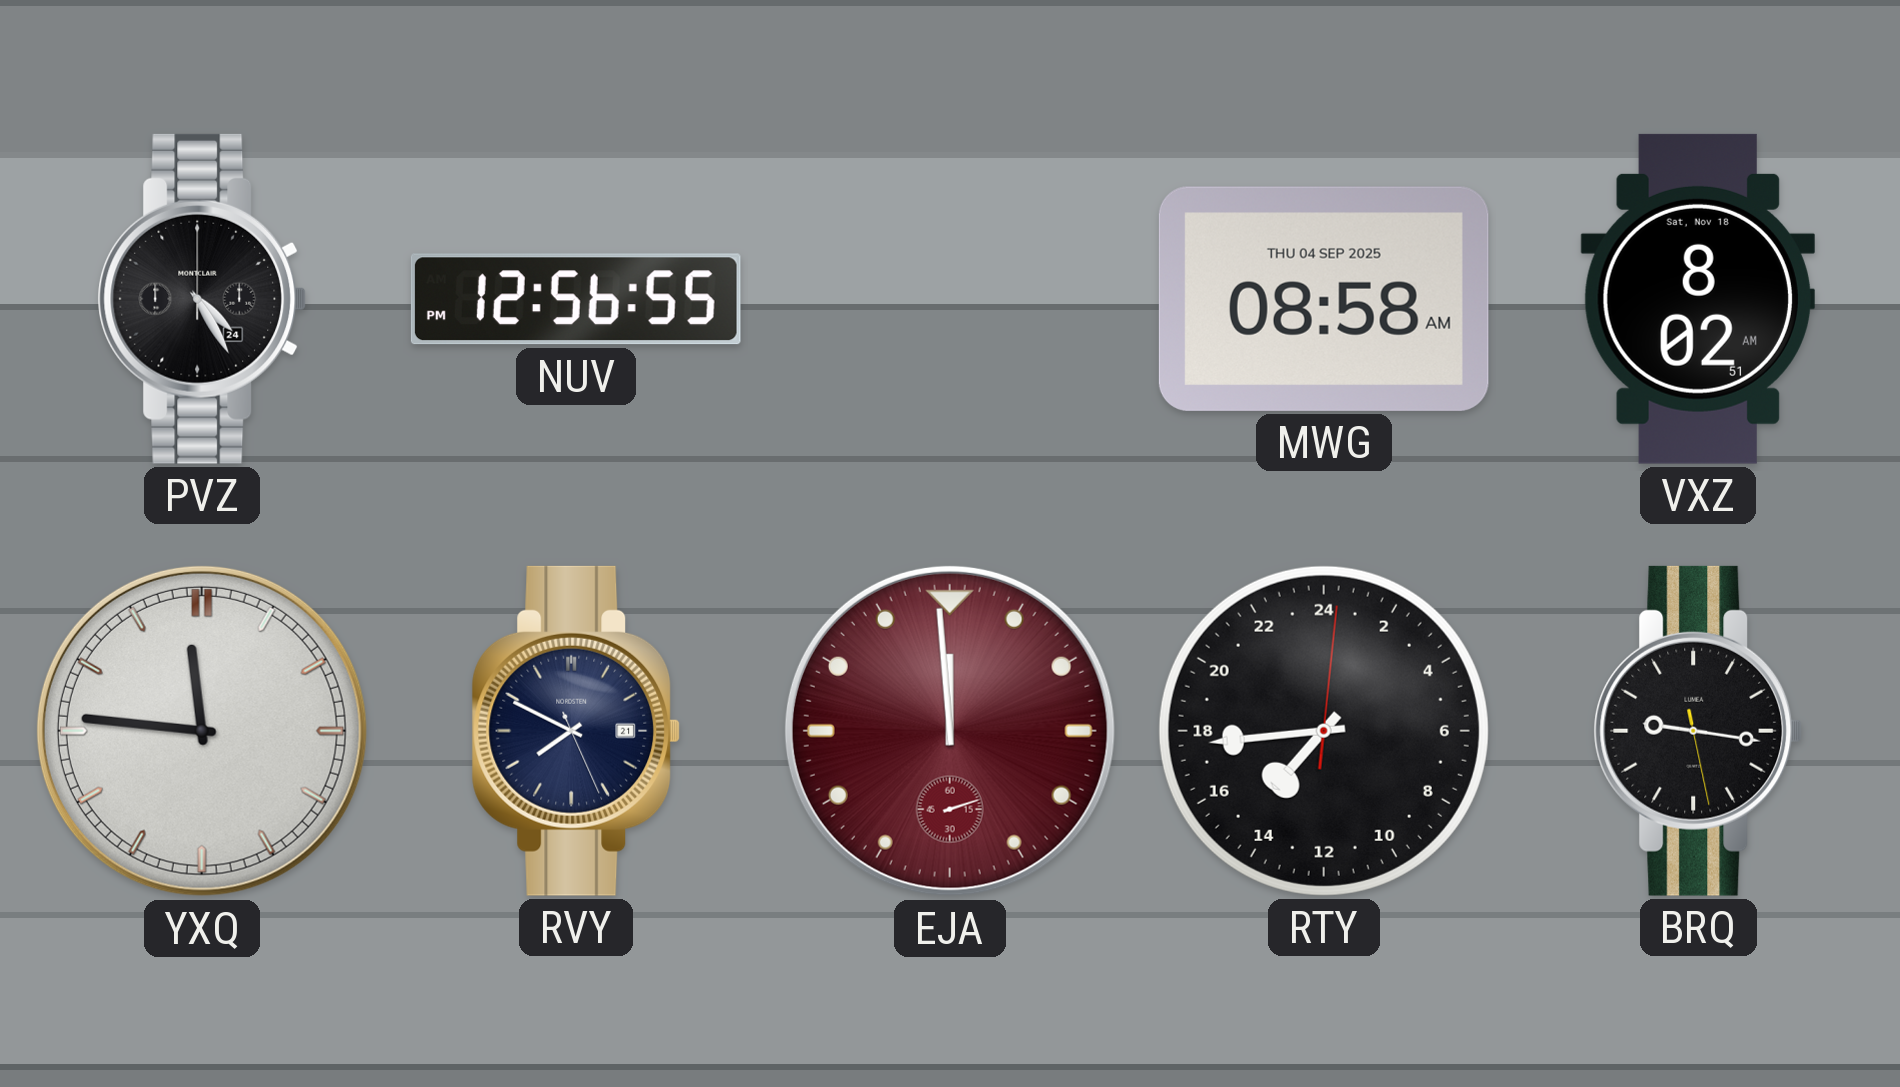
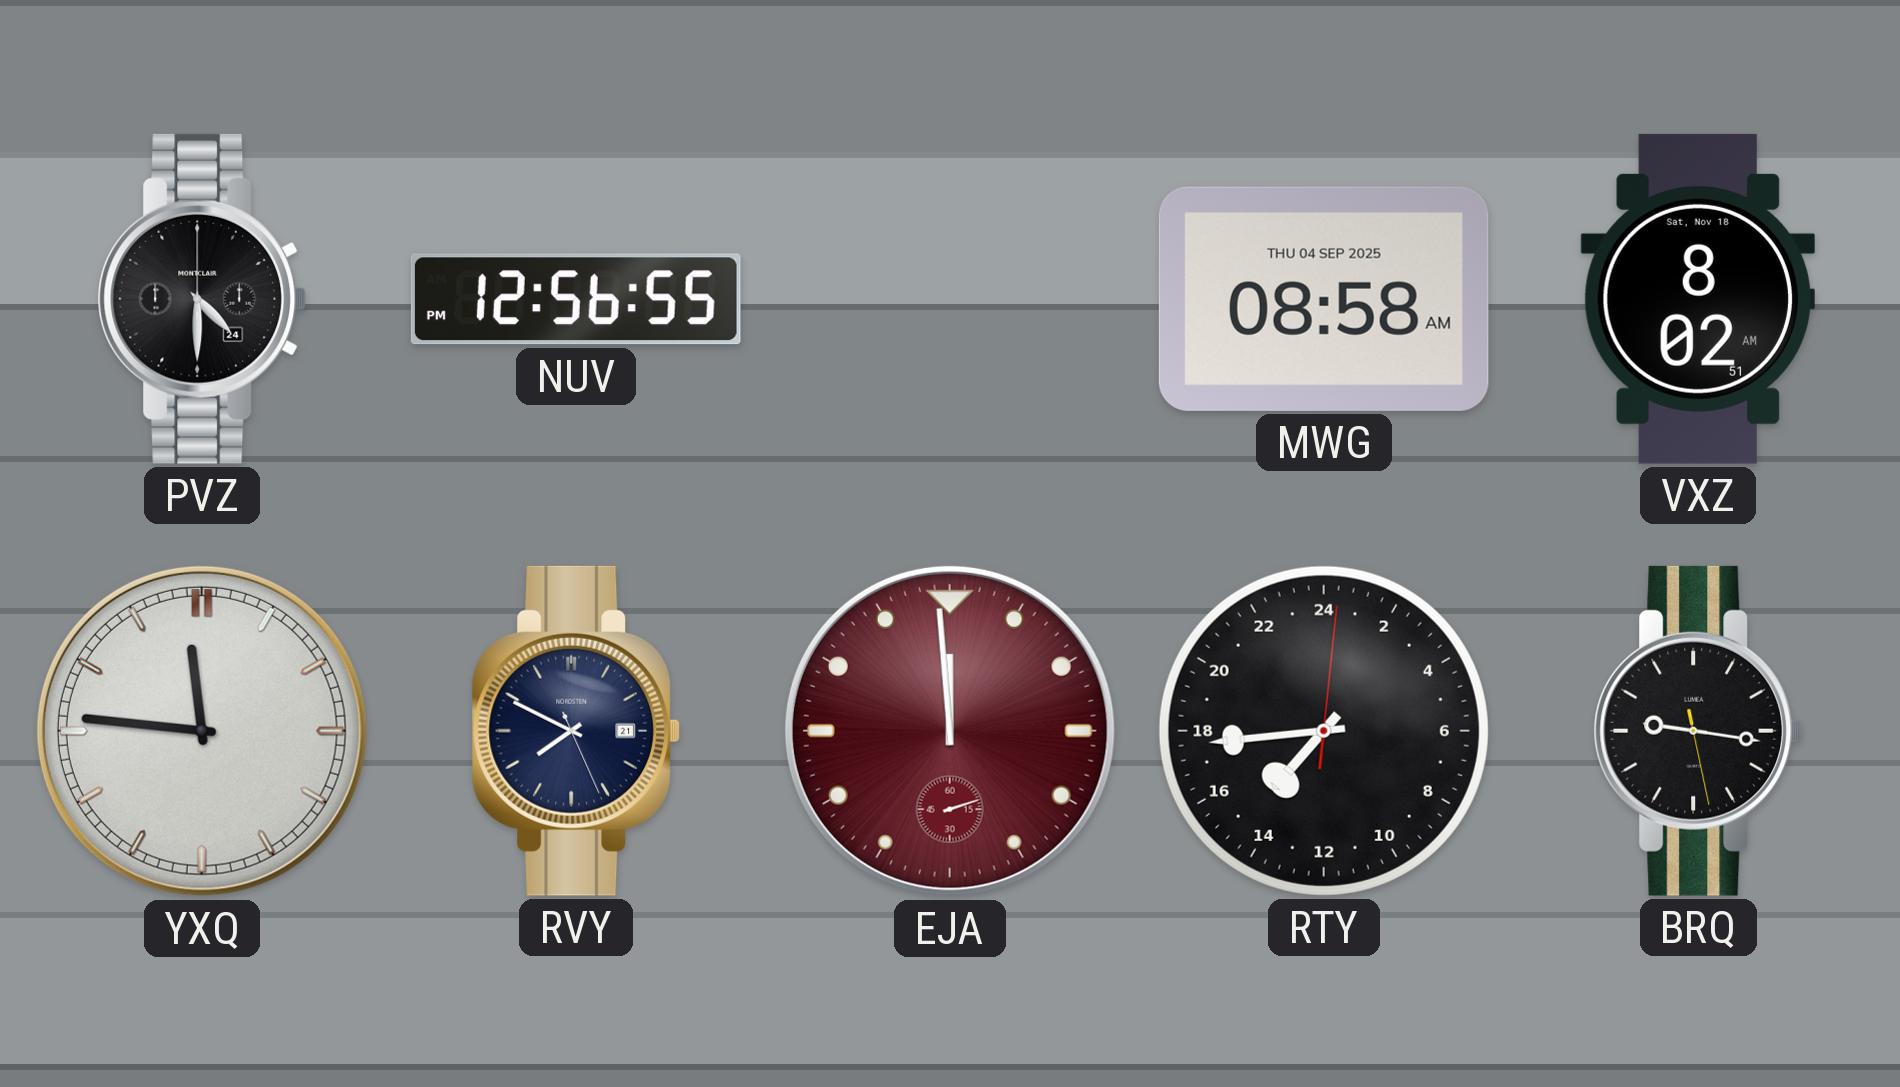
PVZ: 4:25 -> 4:30
